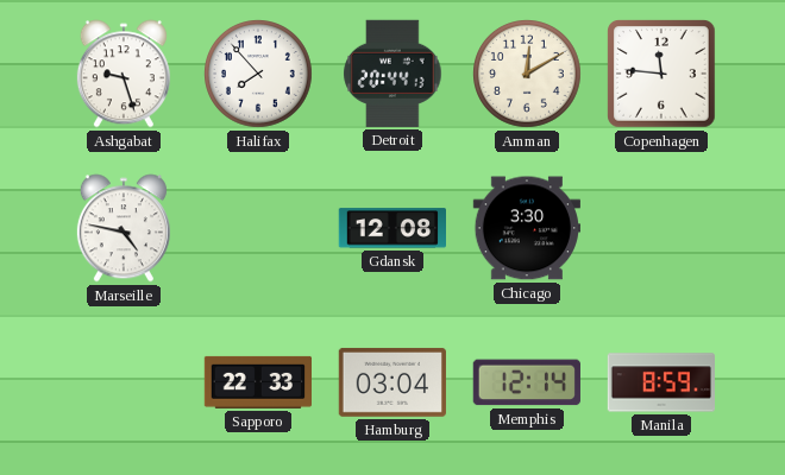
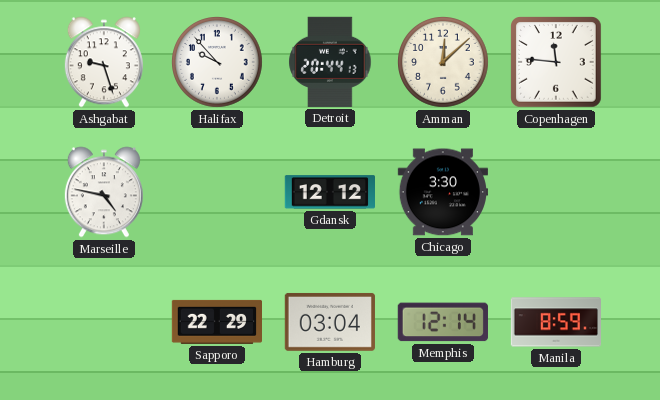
Halifax: 7:53 -> 9:53
Amman: 12:10 -> 12:08
Gdansk: 12:08 -> 12:12
Sapporo: 22:33 -> 22:29
